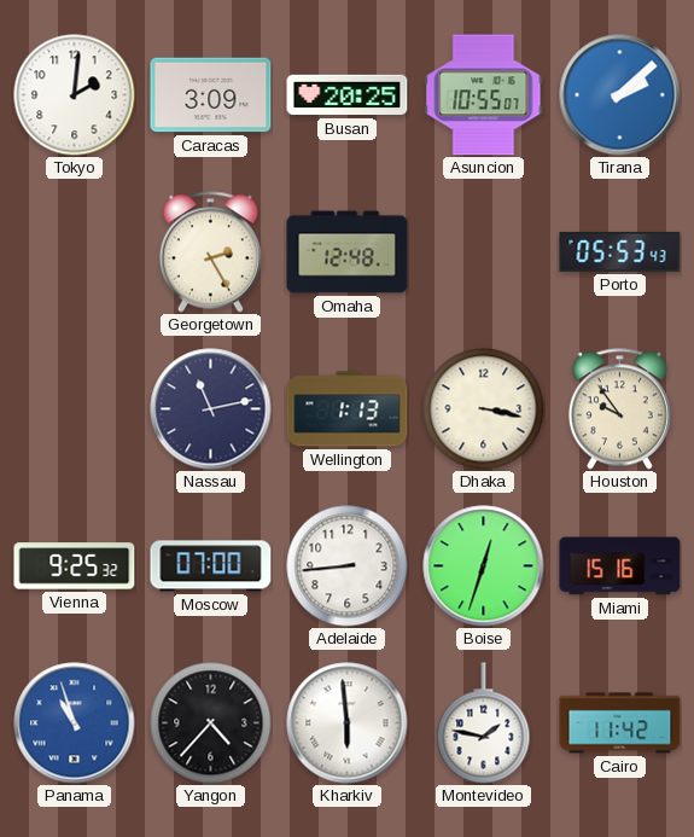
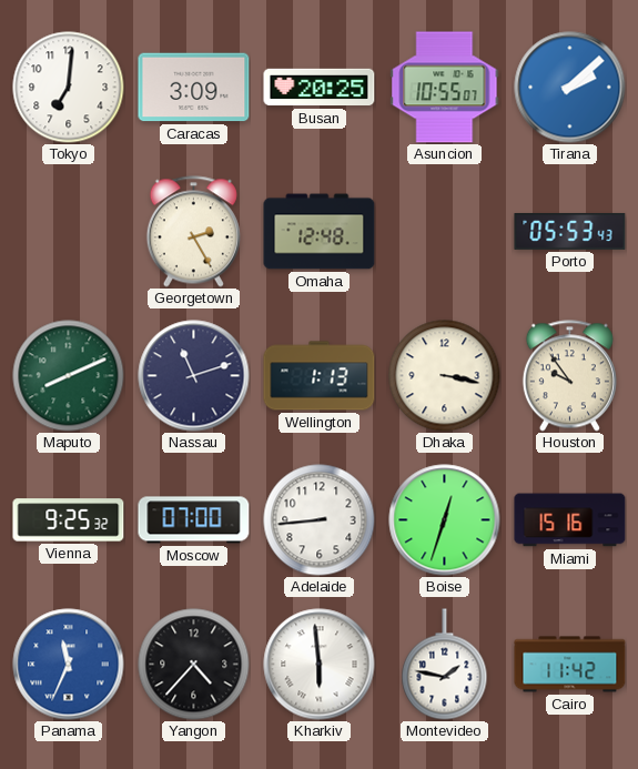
Tokyo: 2:01 -> 7:01
Maputo: none -> 8:11
Nassau: 11:13 -> 11:12
Panama: 10:57 -> 11:34
